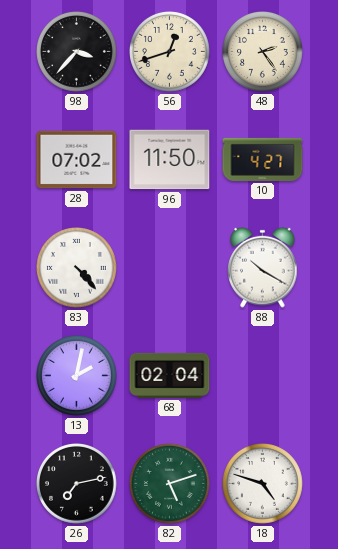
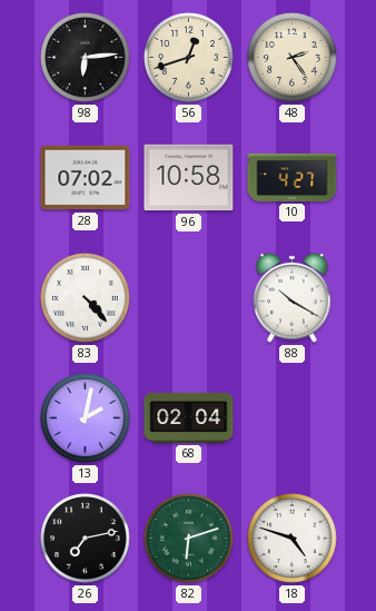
98: 3:37 -> 6:14
96: 11:50 -> 10:58
82: 5:12 -> 6:12
